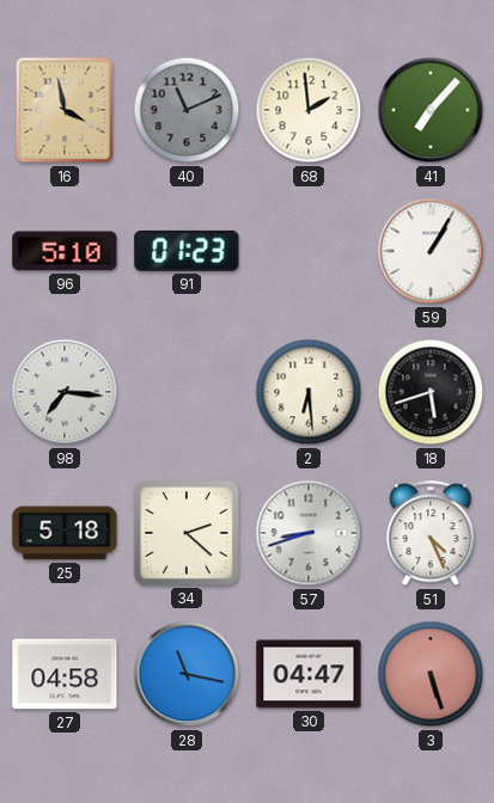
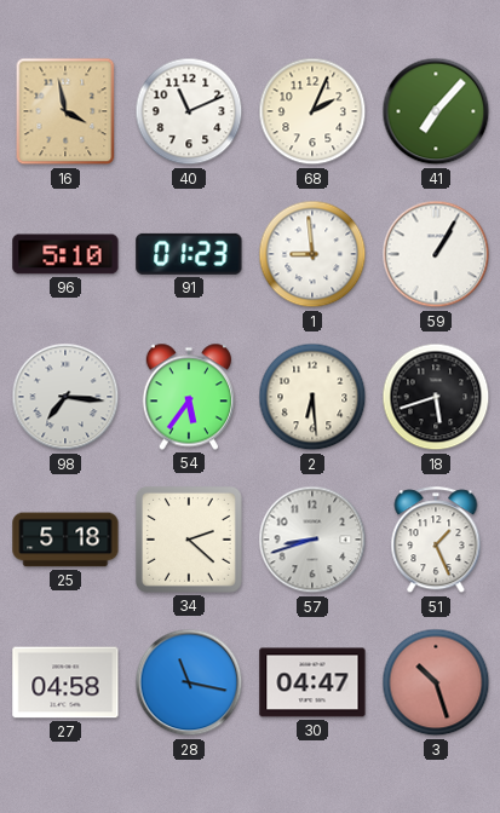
40 dial: grey -> white
68: 1:59 -> 2:04
1: none -> 8:59
54: none -> 5:36
51: 4:26 -> 1:26
3: 5:27 -> 10:27
